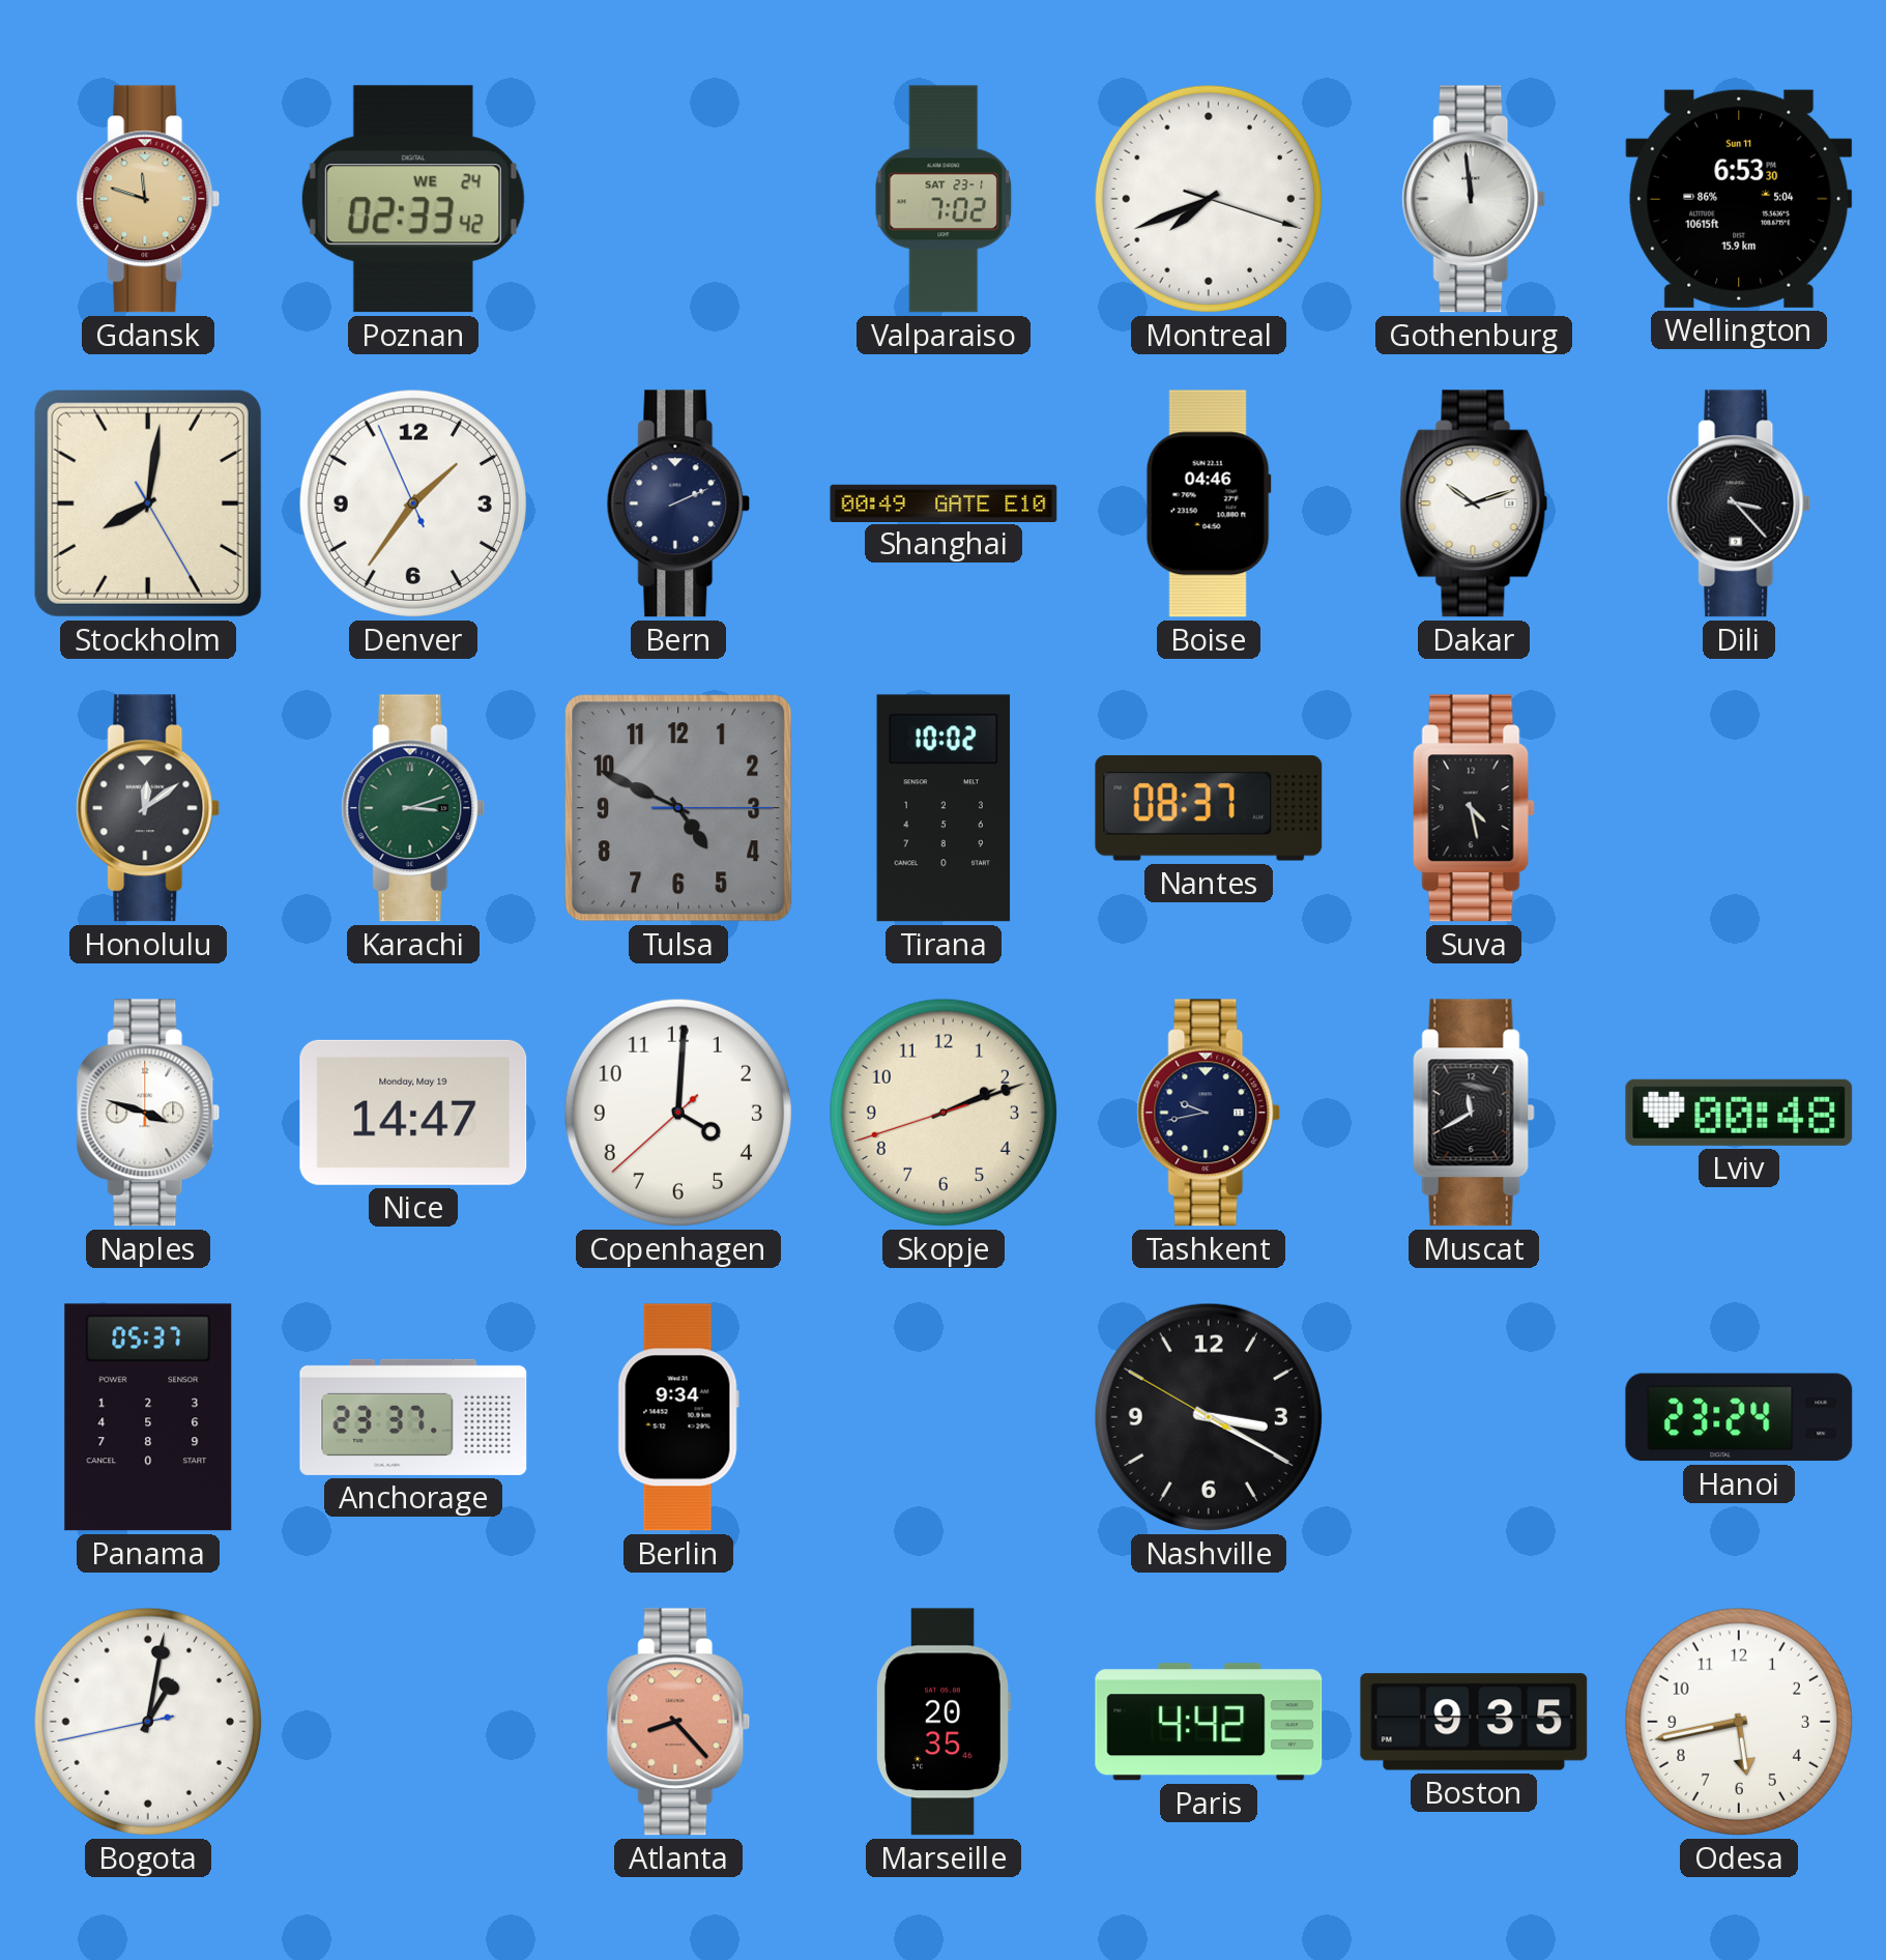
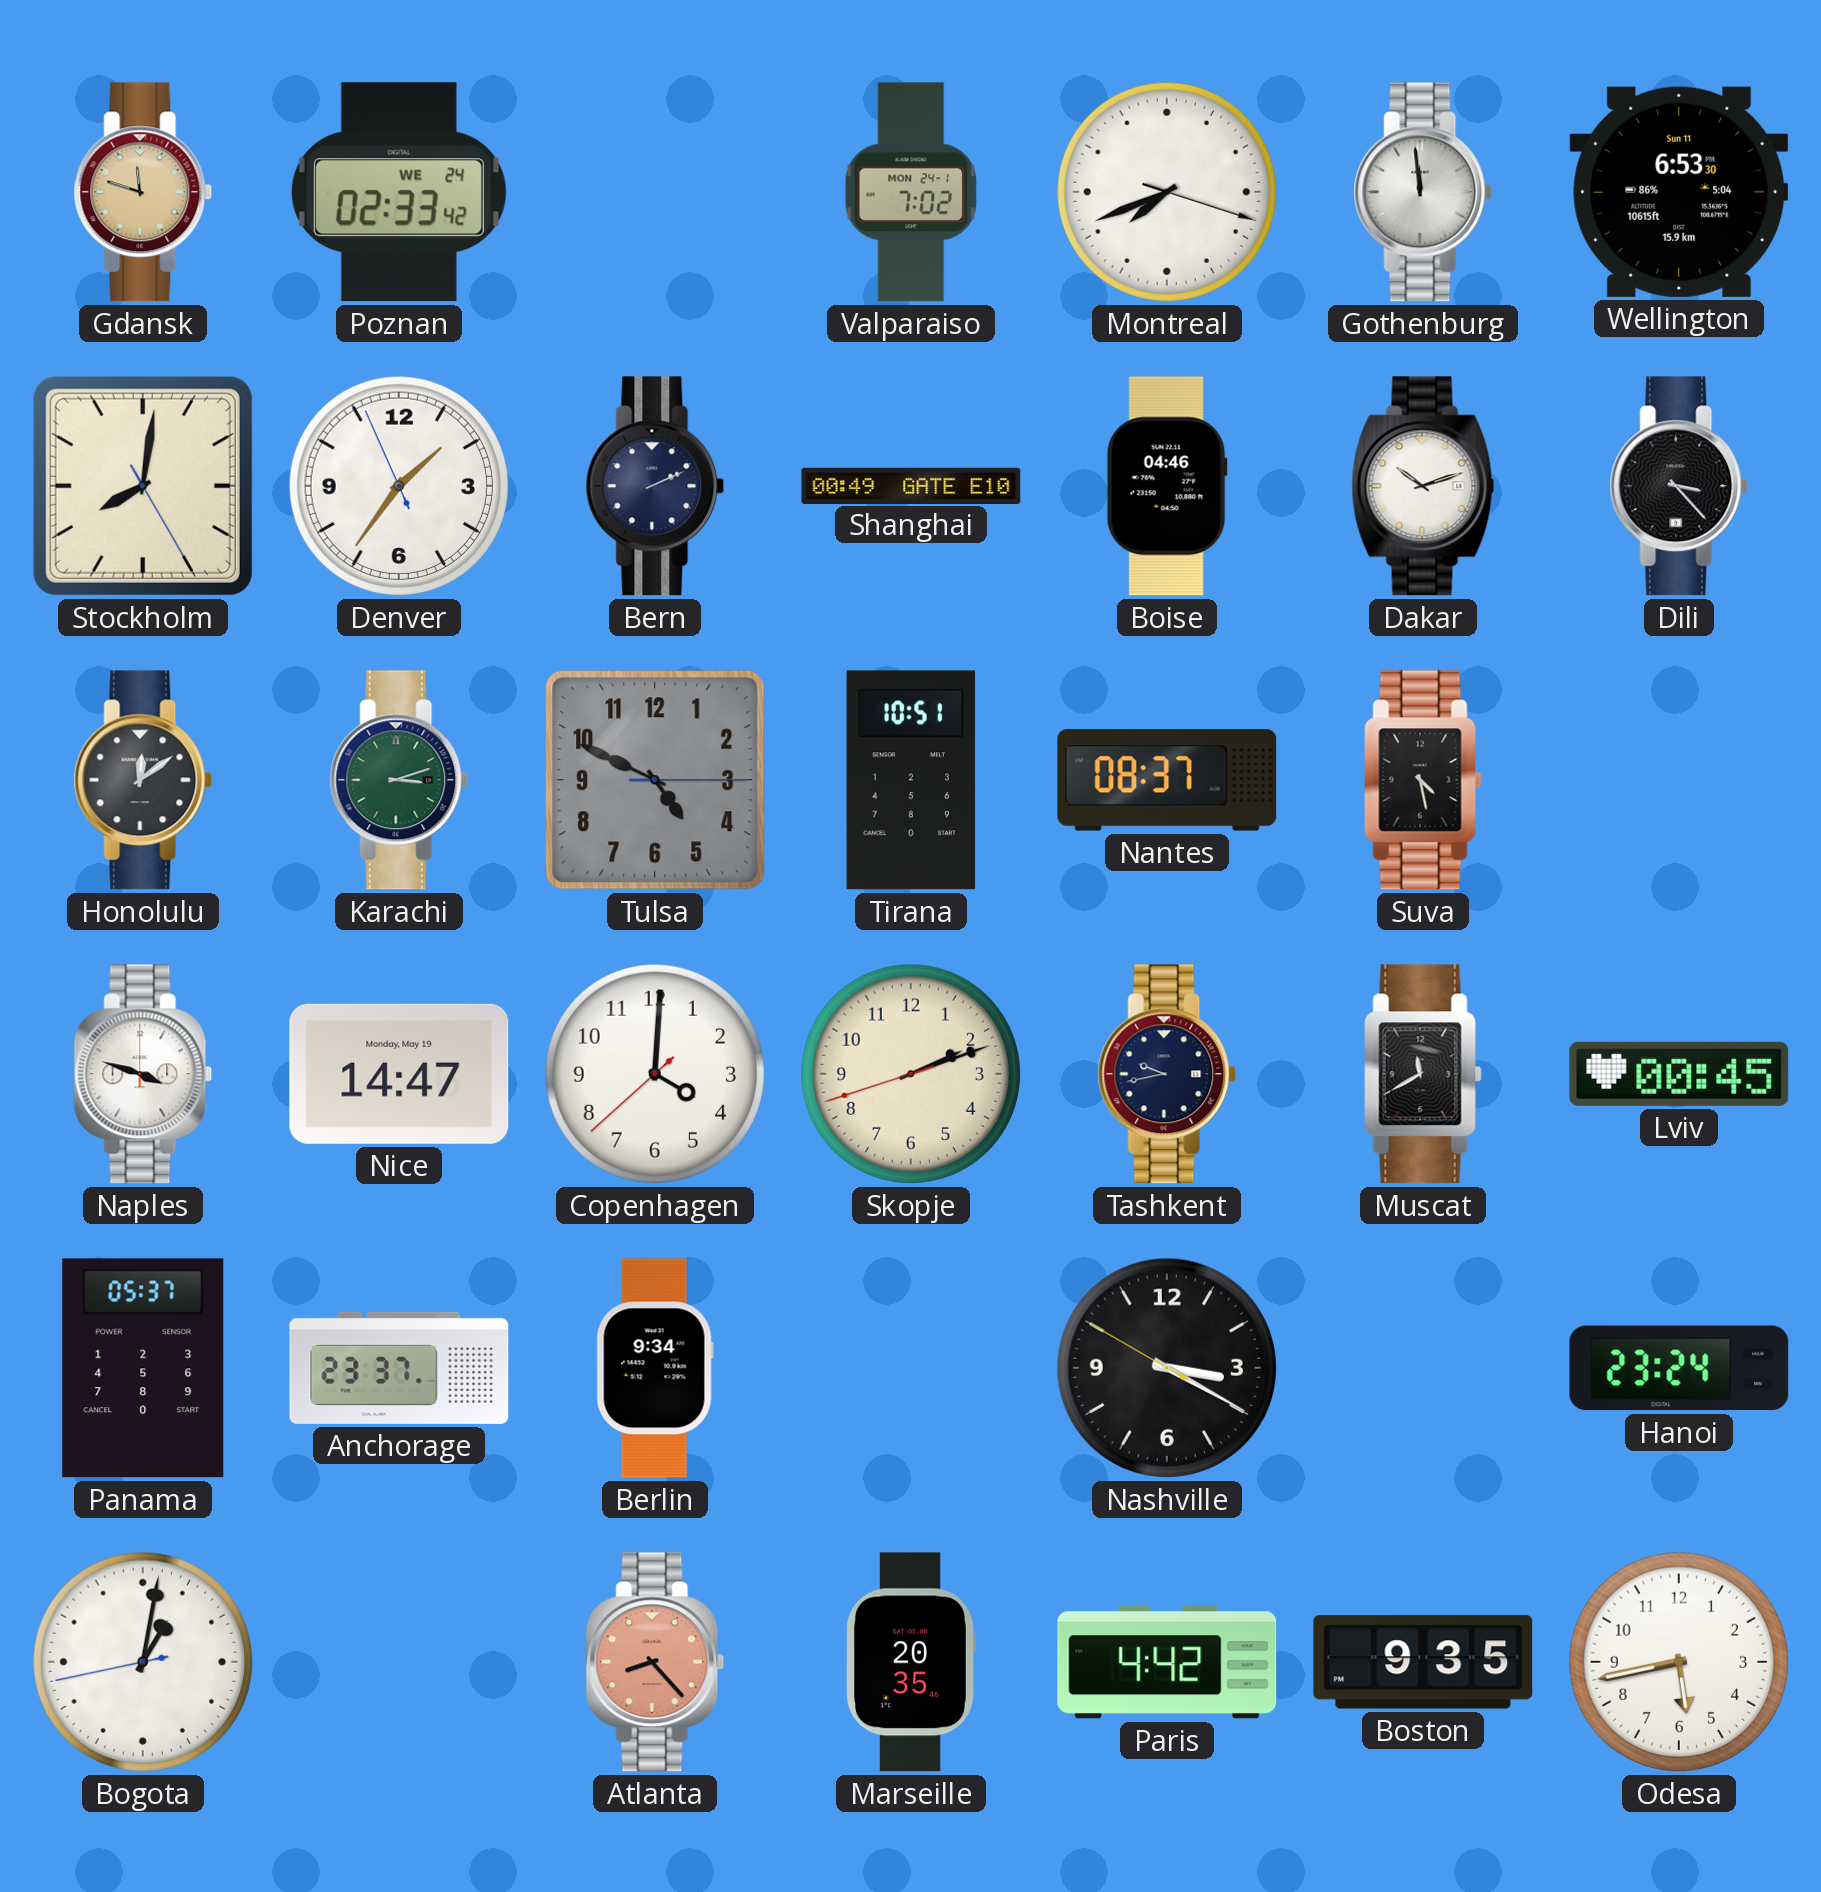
Valparaiso date: SAT 23-1 -> MON 24-1
Tirana: 10:02 -> 10:51
Lviv: 00:48 -> 00:45
